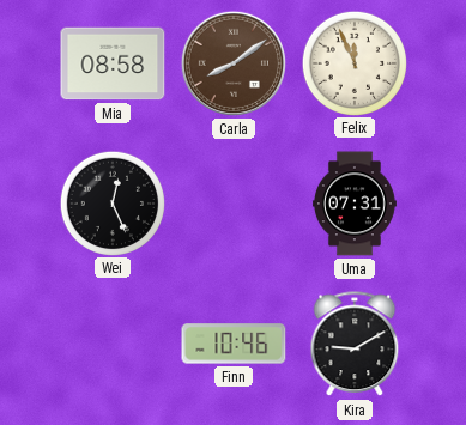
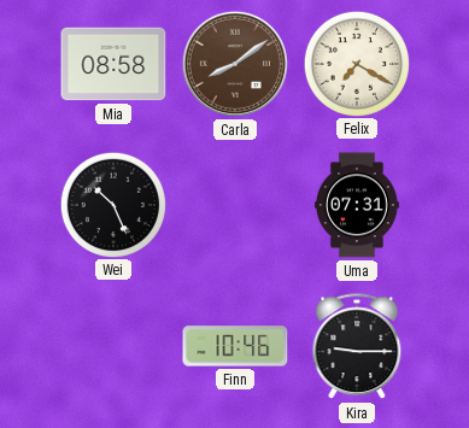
Felix: 11:56 -> 7:20
Wei: 12:26 -> 10:26
Kira: 9:10 -> 9:15
